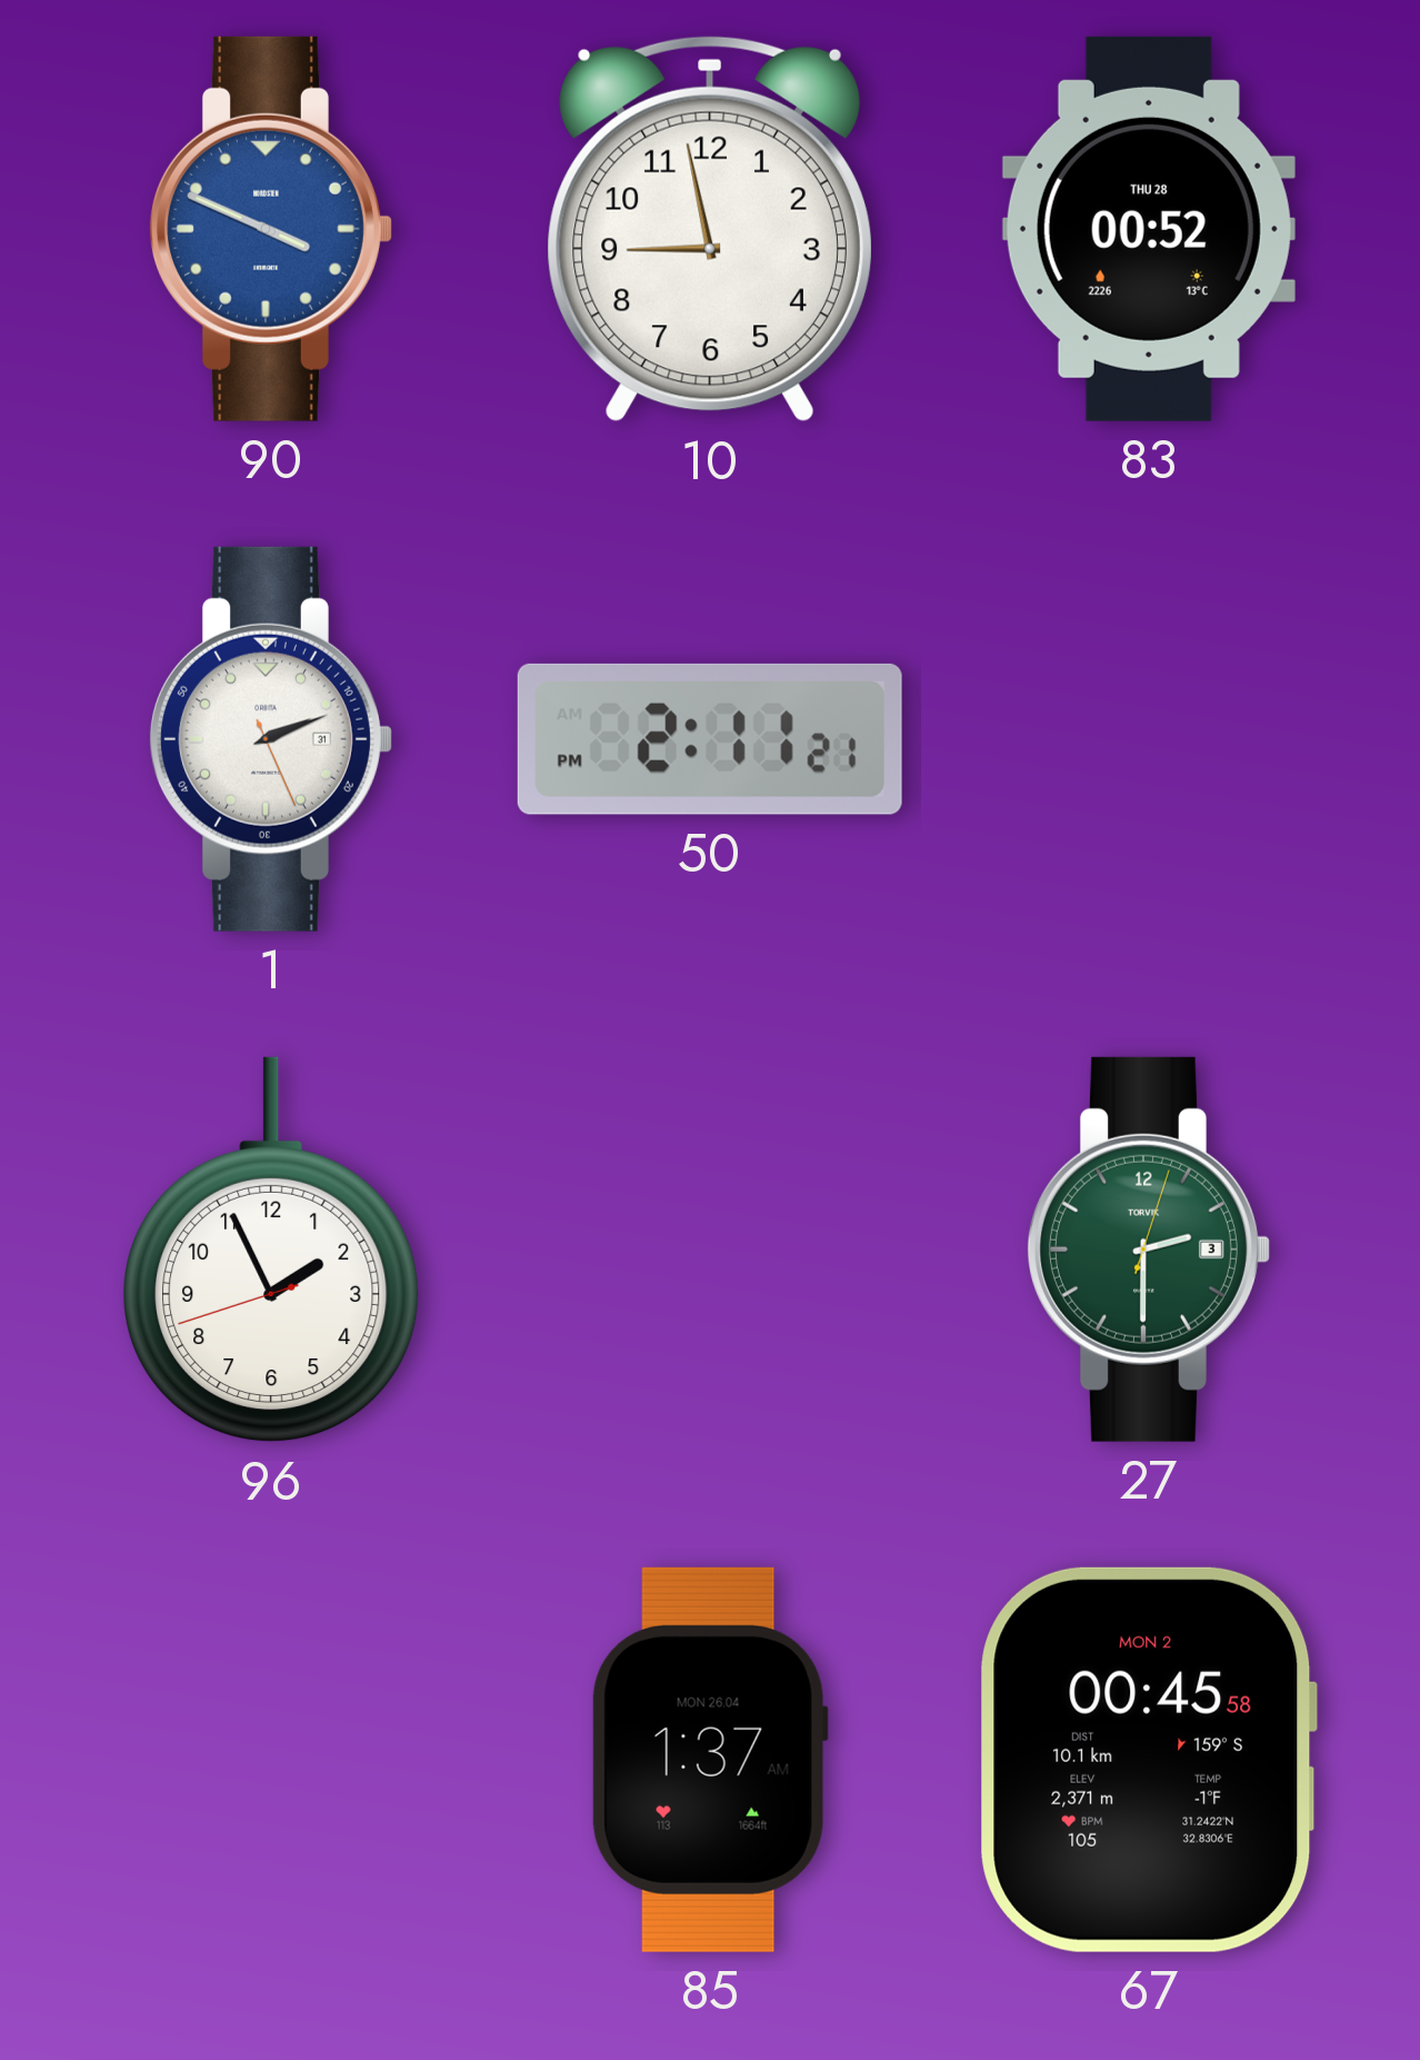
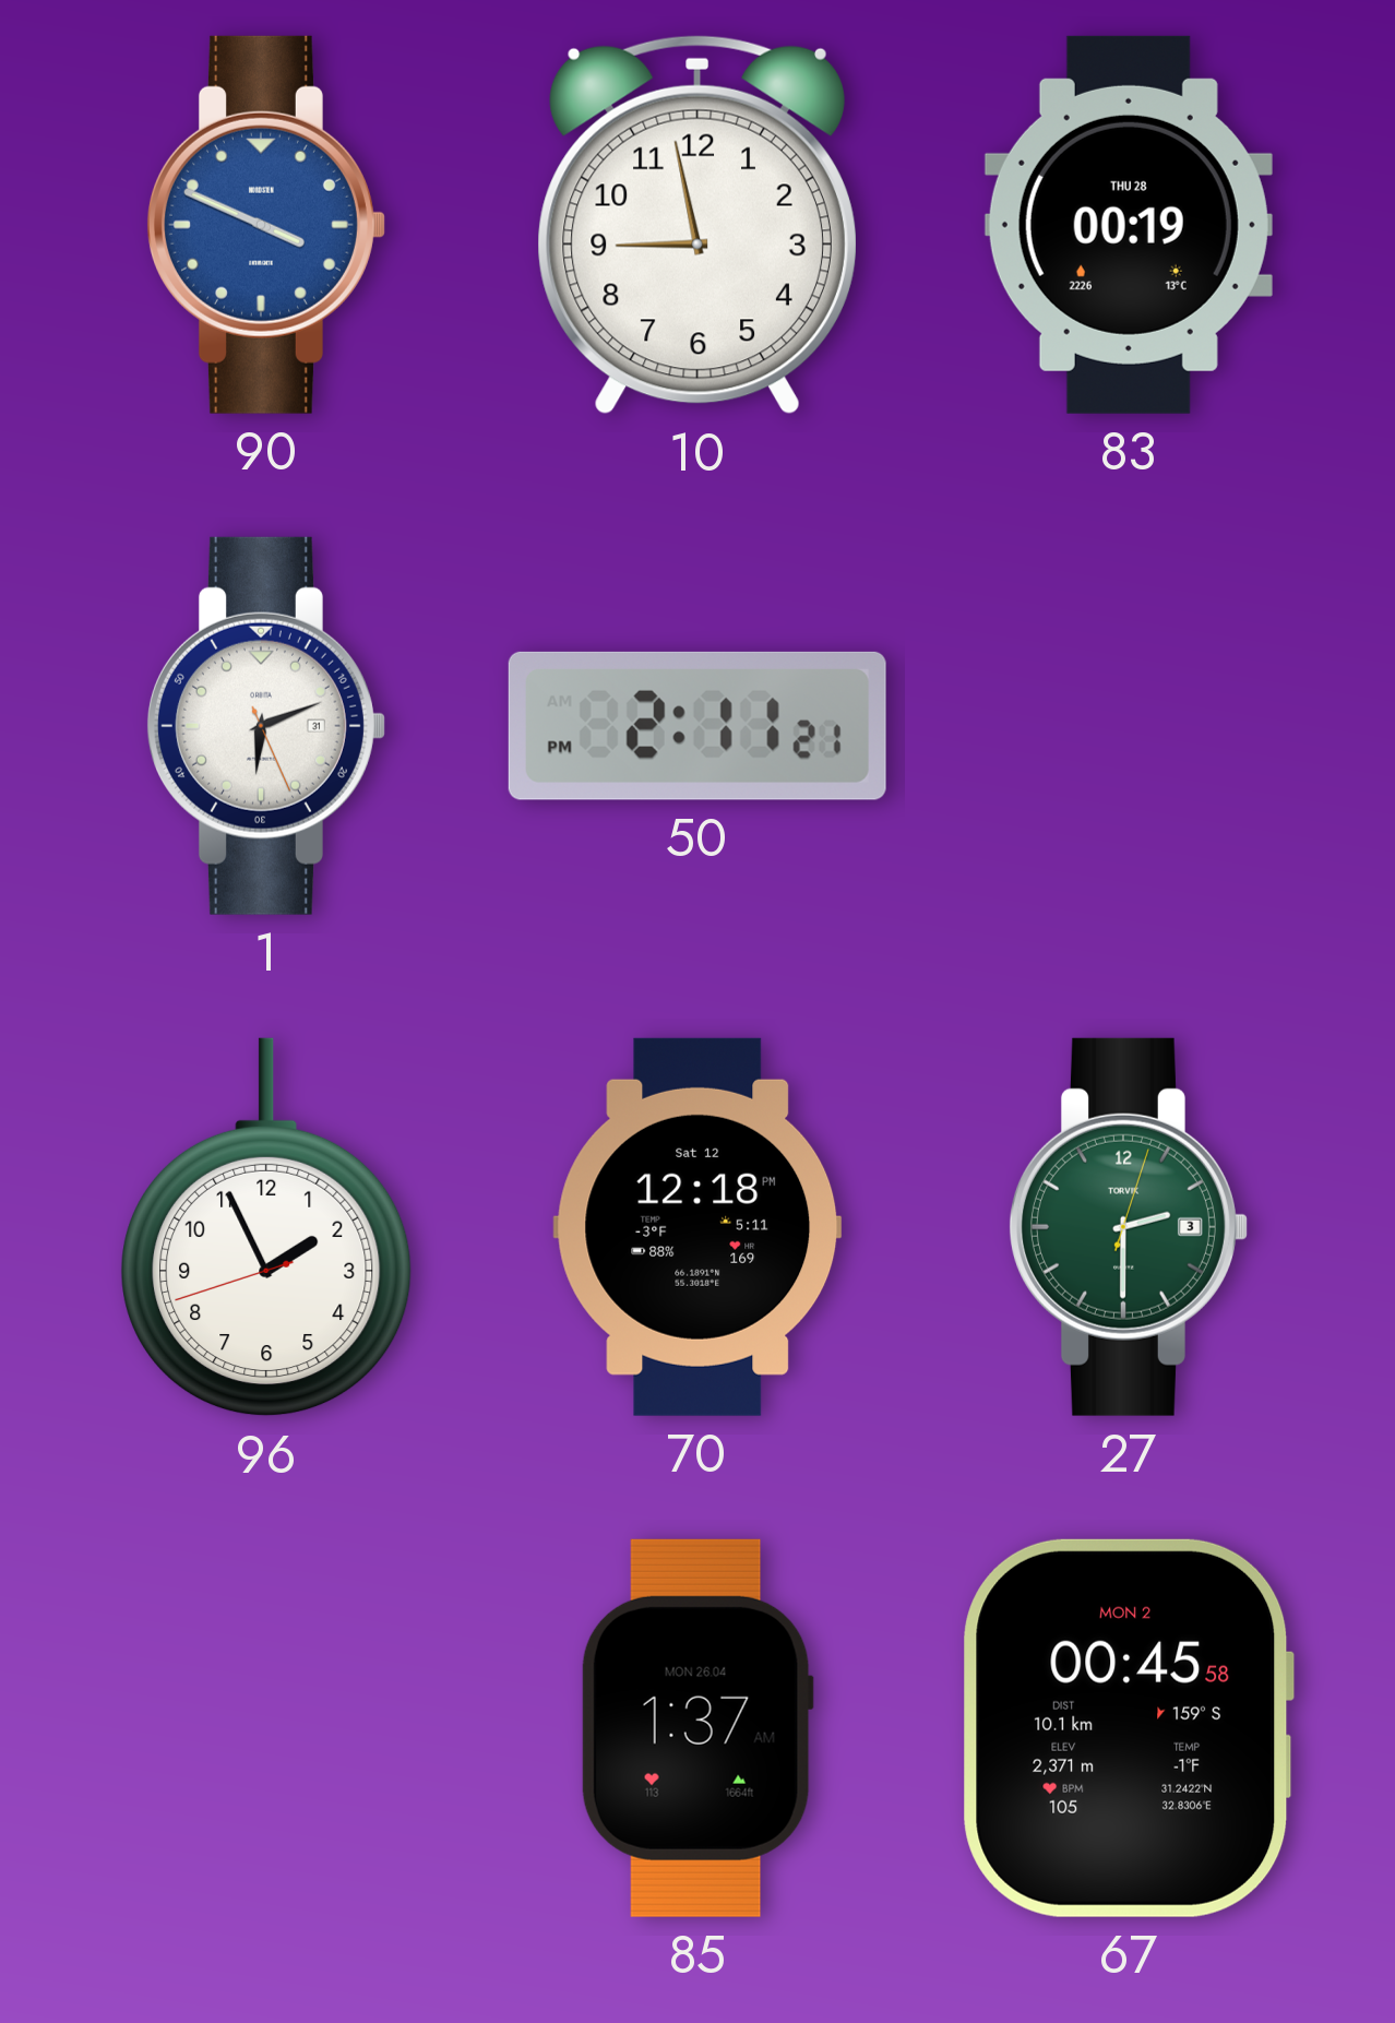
83: 00:52 -> 00:19
1: 2:11 -> 6:11
70: none -> 12:18
